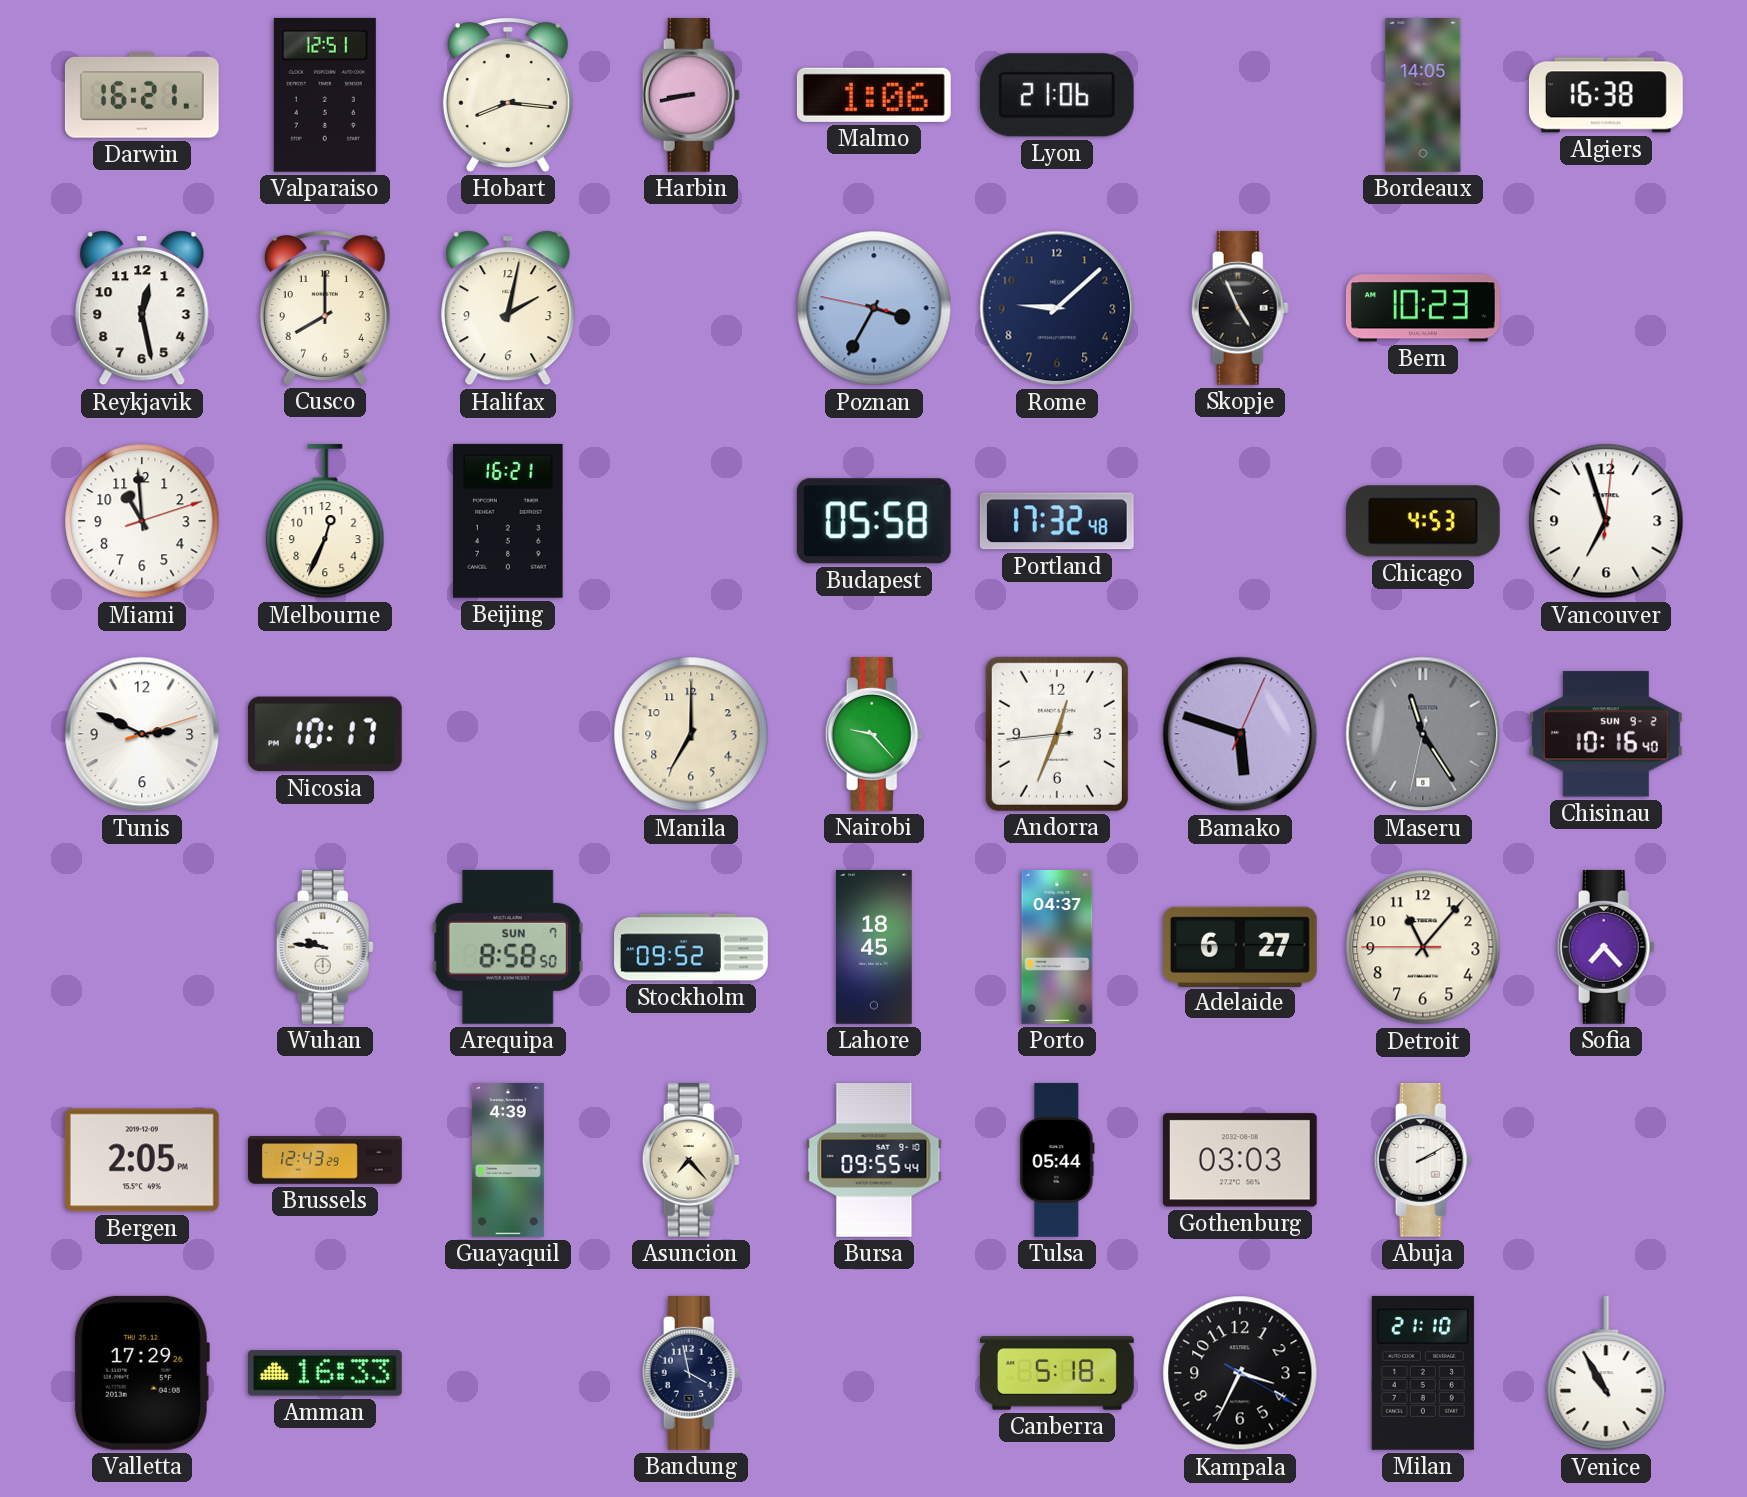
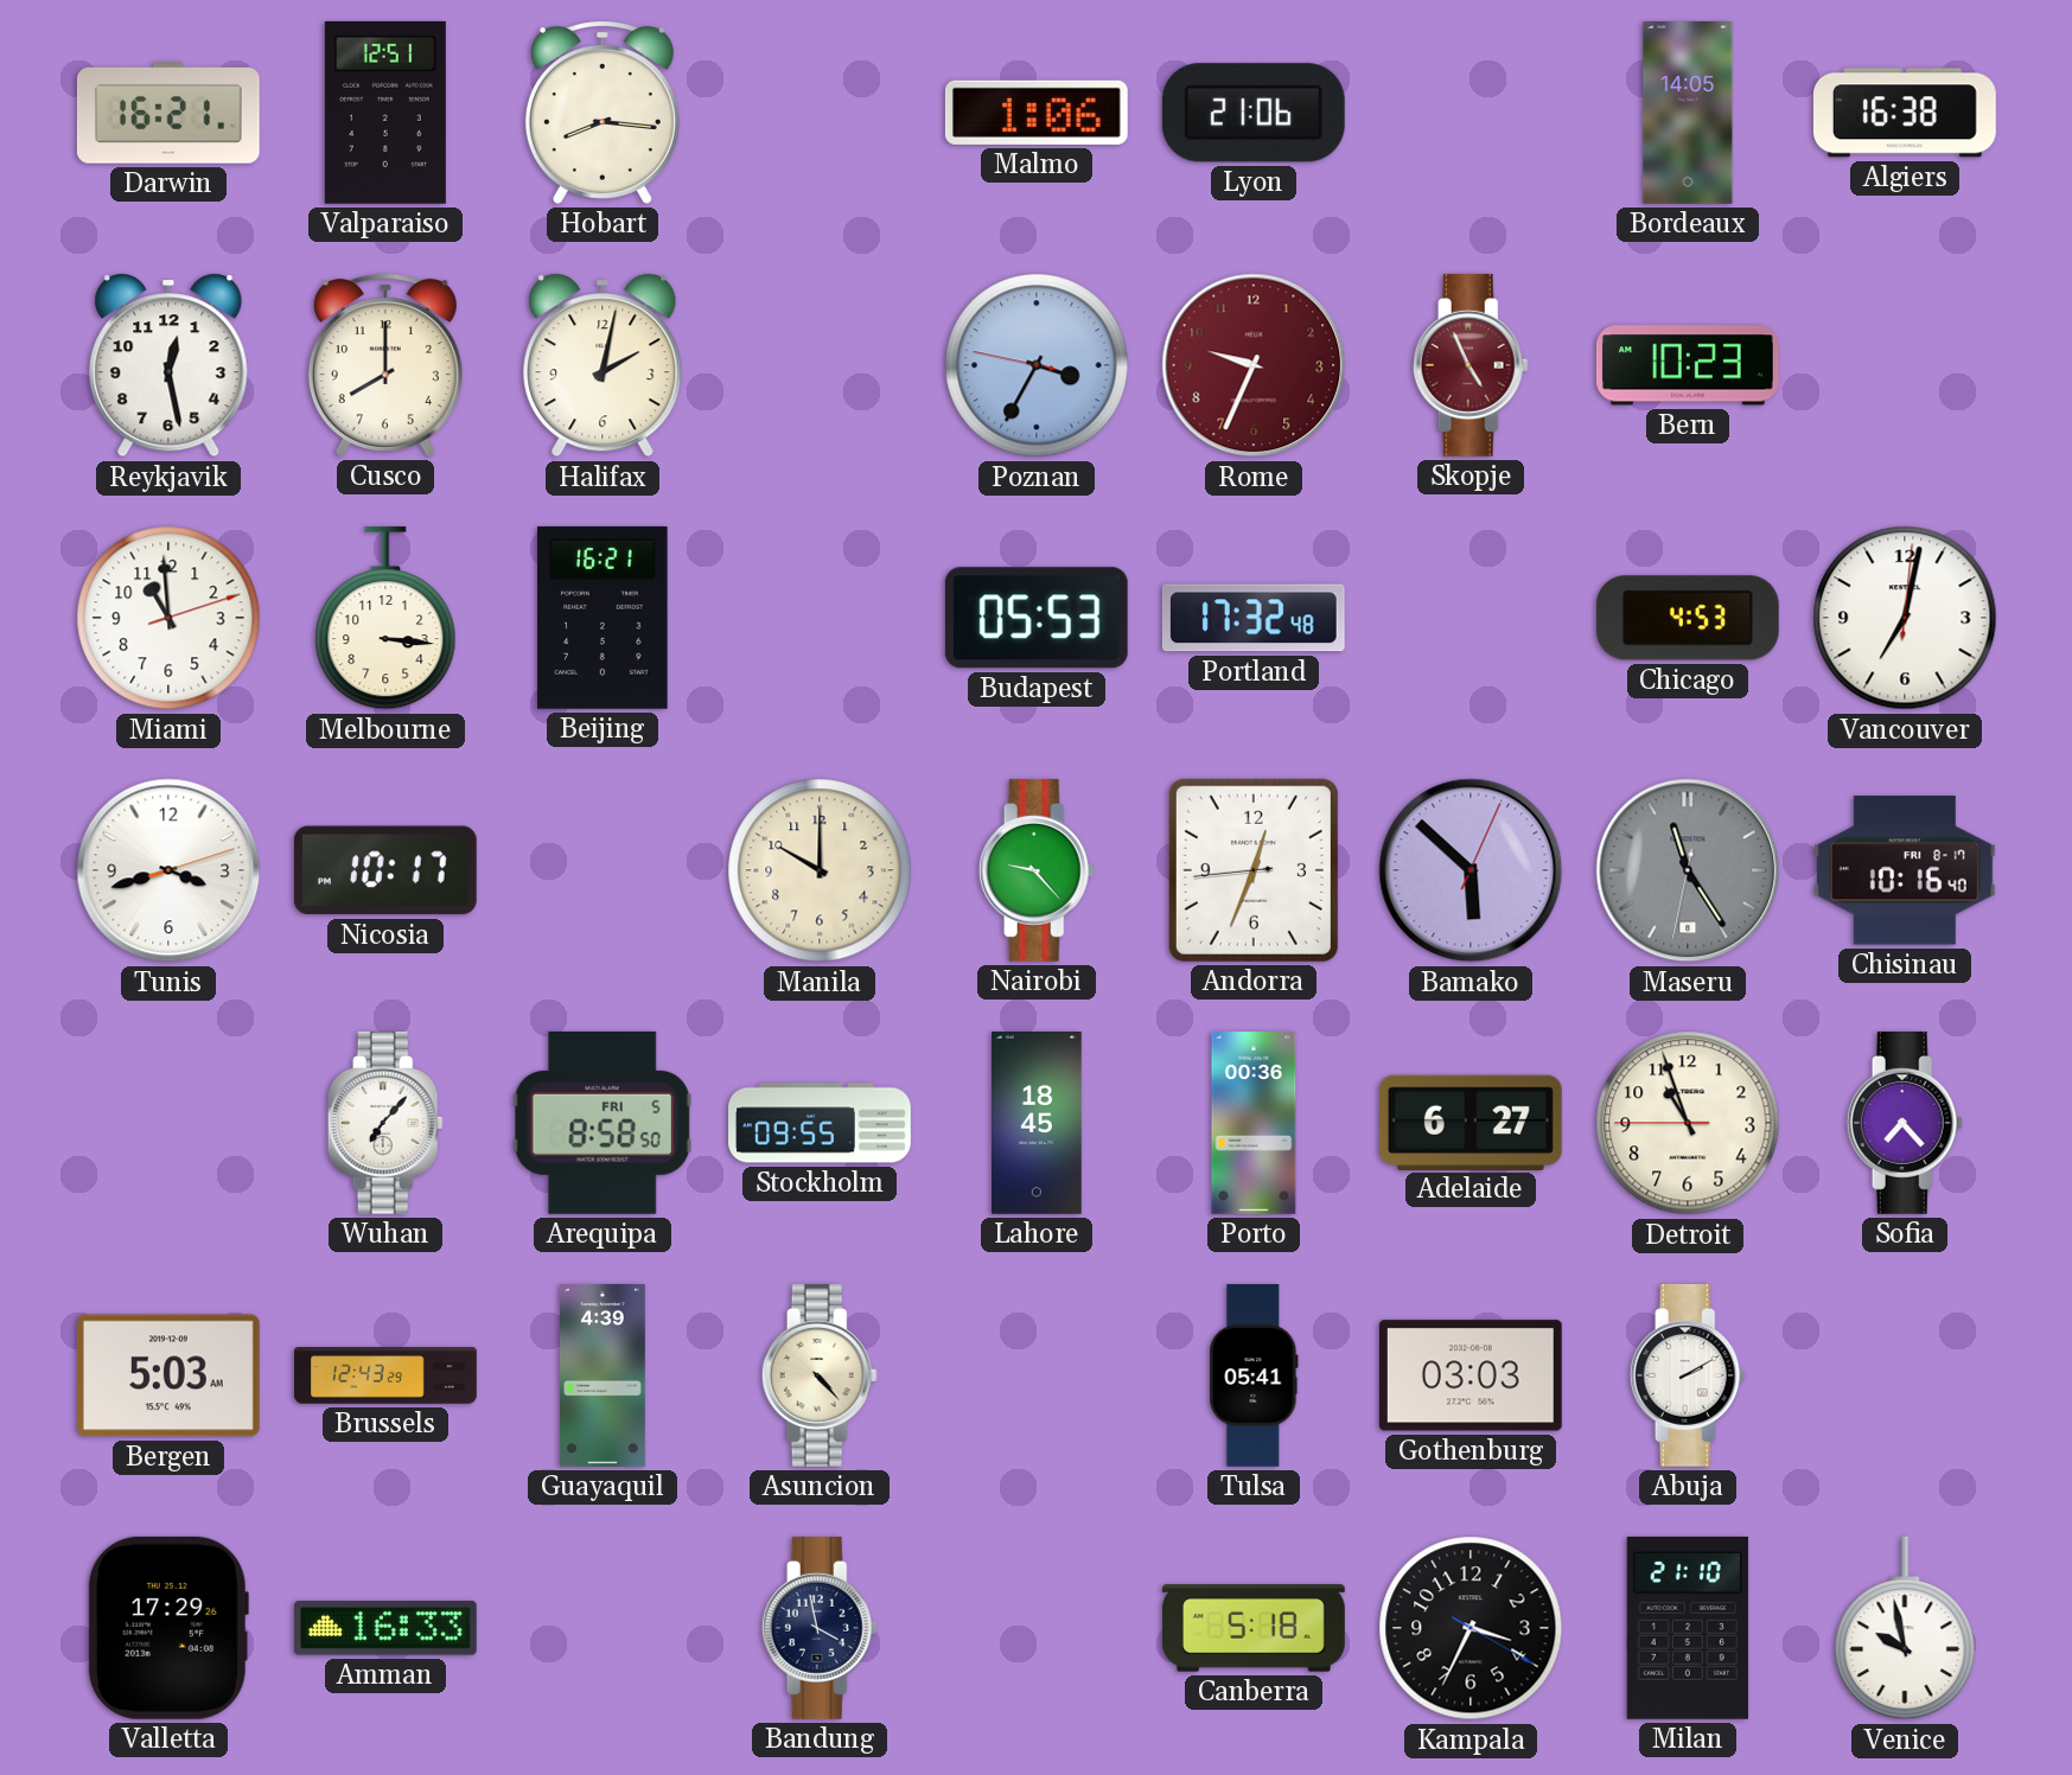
Harbin: 8:43 -> none
Rome: 9:08 -> 9:34
Rome dial: navy -> burgundy
Skopje dial: black -> burgundy
Melbourne: 12:34 -> 3:16
Budapest: 05:58 -> 05:53
Vancouver: 6:57 -> 7:02
Tunis: 2:49 -> 3:42
Manila: 7:00 -> 10:00
Bamako: 5:48 -> 5:52
Chisinau date: SUN 9-2 -> FRI 8-17
Wuhan: 9:46 -> 7:07
Arequipa date: SUN 7 -> FRI 5
Stockholm: 09:52 -> 09:55
Porto: 04:37 -> 00:36
Detroit: 11:06 -> 10:56
Bergen: 2:05 -> 5:03
Asuncion: 7:23 -> 4:23
Bursa: 09:55 -> none
Tulsa: 05:44 -> 05:41
Venice: 10:55 -> 9:58
